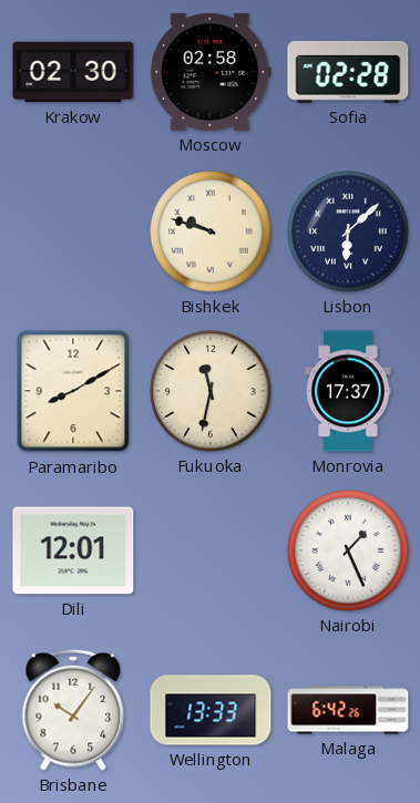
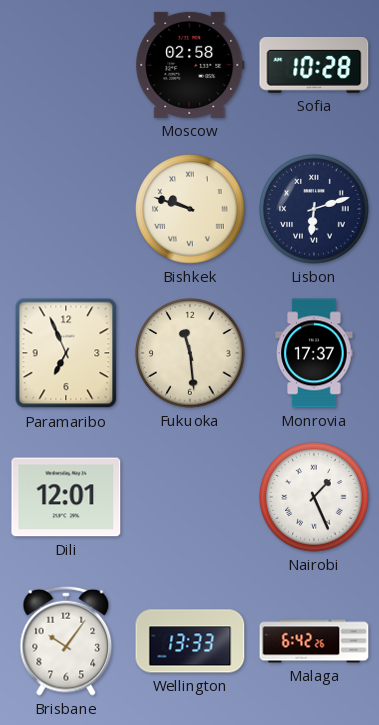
Krakow: 02:30 -> none
Sofia: 02:28 -> 10:28
Lisbon: 6:08 -> 6:12
Paramaribo: 8:10 -> 6:56
Fukuoka: 11:32 -> 11:29
